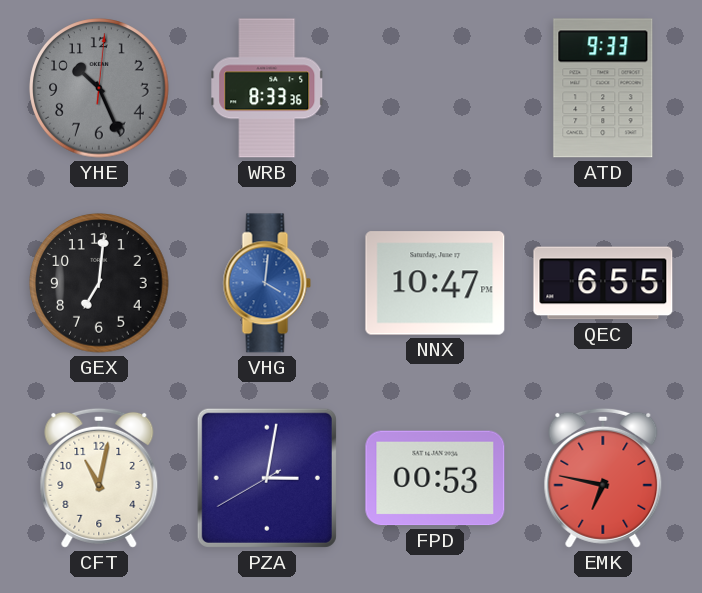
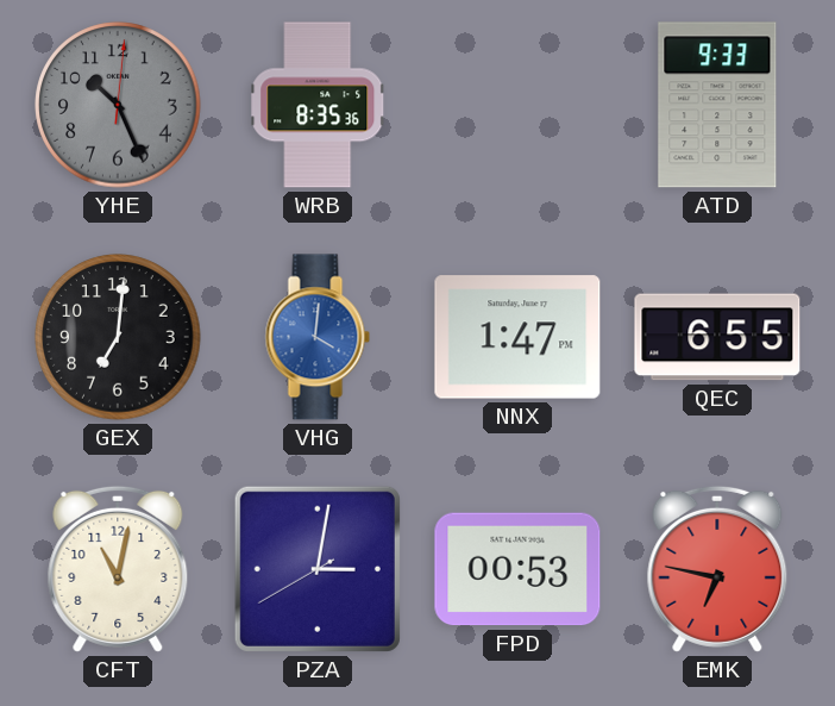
WRB: 8:33 -> 8:35
NNX: 10:47 -> 1:47
